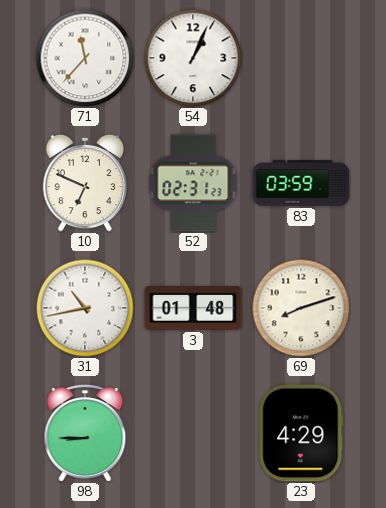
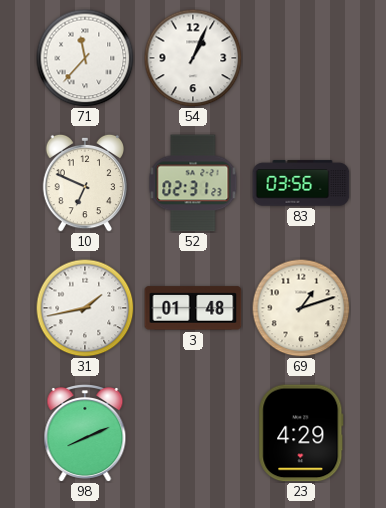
83: 03:59 -> 03:56
31: 10:43 -> 1:43
69: 8:12 -> 1:12
98: 8:45 -> 8:11
